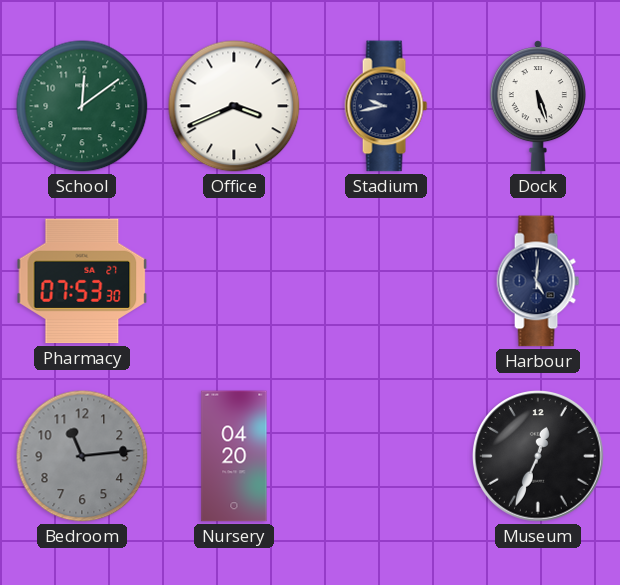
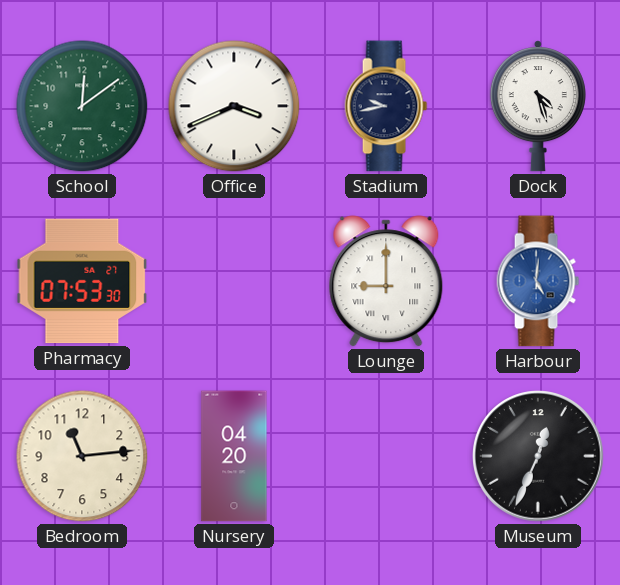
Dock: 5:27 -> 4:27
Lounge: none -> 9:00
Harbour dial: navy -> blue
Bedroom dial: grey -> cream
